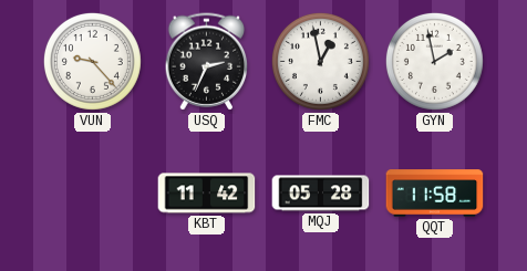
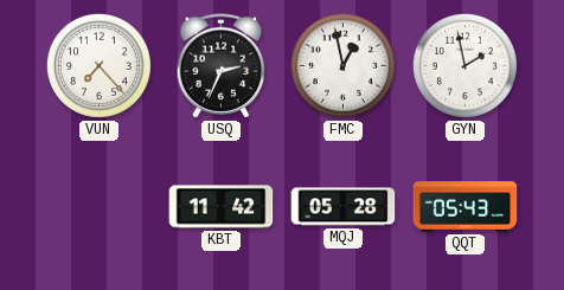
VUN: 9:23 -> 7:23
QQT: 11:58 -> 05:43
